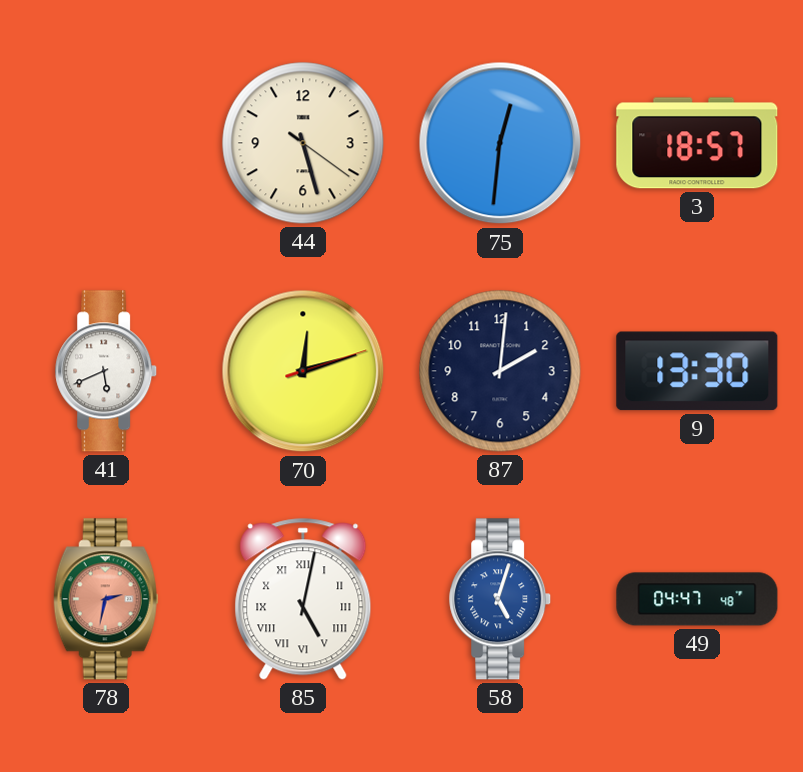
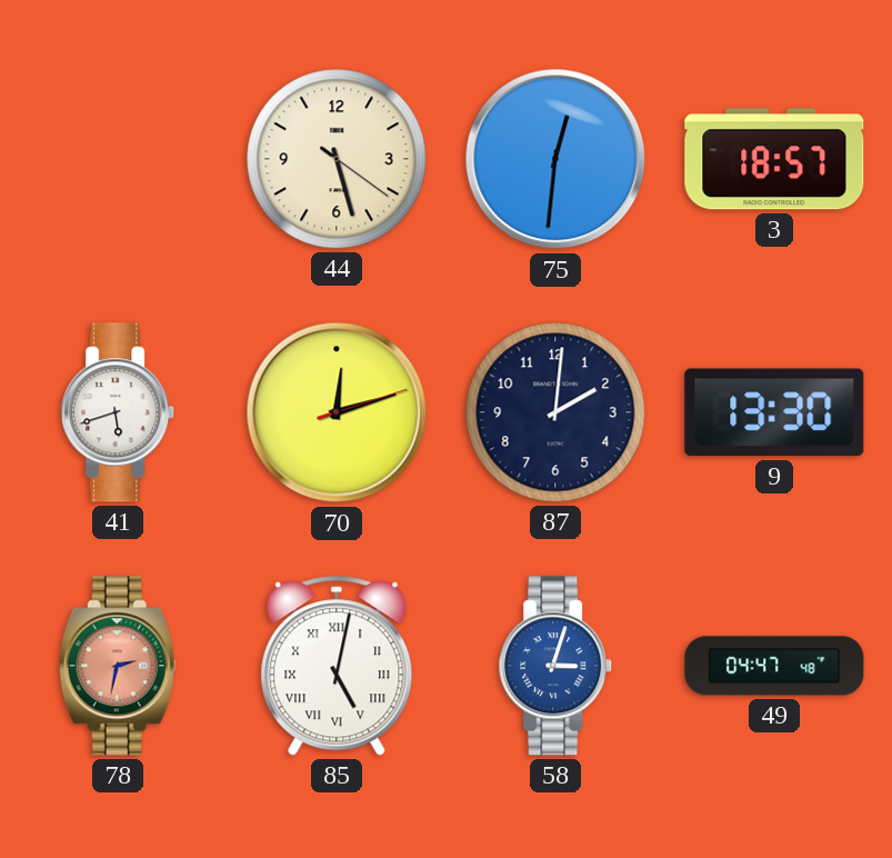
41: 5:41 -> 5:42
58: 5:03 -> 3:03
